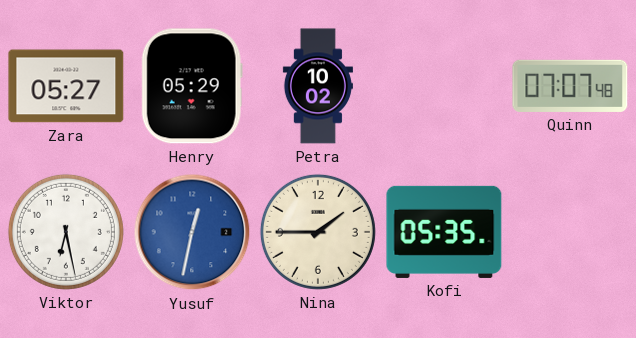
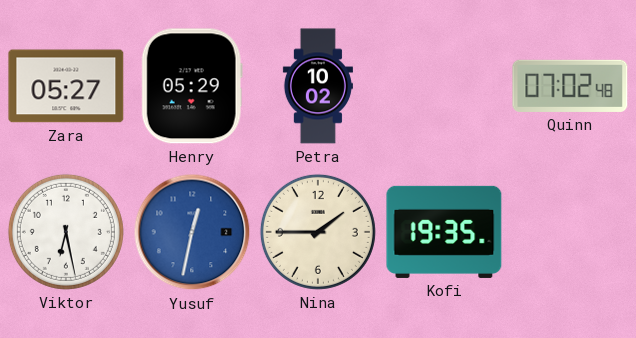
Quinn: 07:07 -> 07:02
Kofi: 05:35 -> 19:35
